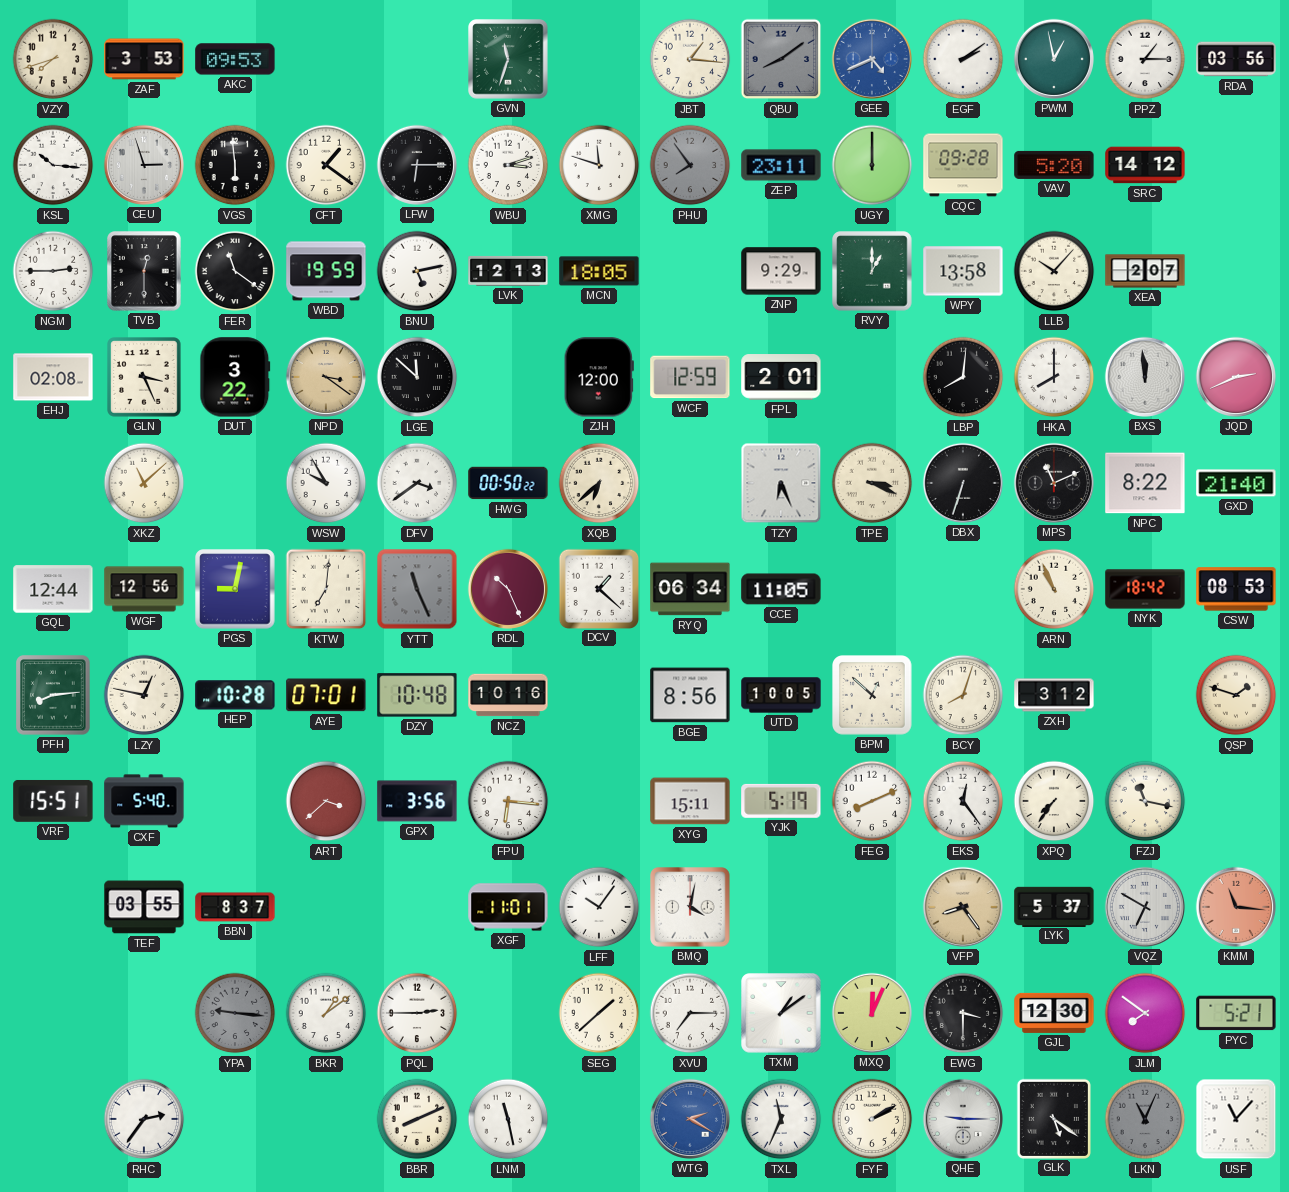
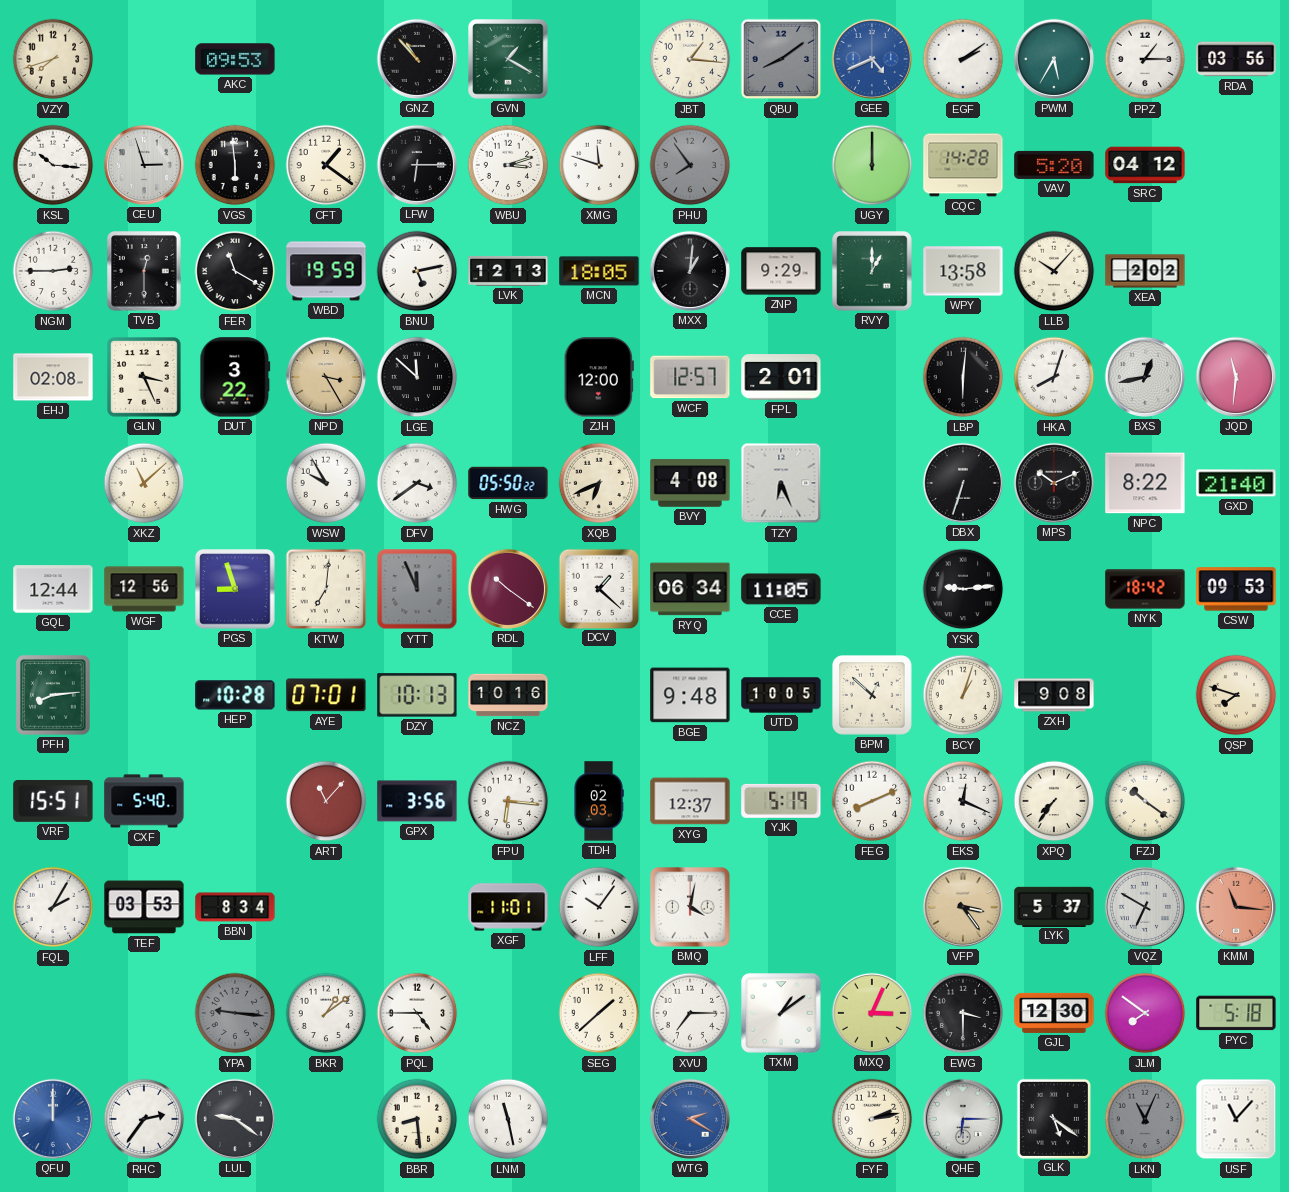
ZAF: 3:53 -> none
GNZ: none -> 10:53
GVN: 11:33 -> 1:20
PWM: 12:58 -> 5:35
ZEP: 23:11 -> none
CQC: 09:28 -> 14:28
SRC: 14:12 -> 04:12
FER: 11:21 -> 11:20
MXX: none -> 1:01
XEA: 2:07 -> 2:02
NPD: 3:21 -> 3:25
WCF: 12:59 -> 12:57
LBP: 8:01 -> 6:01
HKA: 8:00 -> 8:03
BXS: 11:59 -> 12:43
JQD: 2:41 -> 11:31
HWG: 00:50 -> 05:50
XQB: 6:38 -> 6:41
BVY: none -> 4:08
TPE: 3:19 -> none
MPS: 11:11 -> 10:11
PGS: 9:02 -> 8:57
YTT: 11:26 -> 11:56
RDL: 10:26 -> 10:21
YSK: none -> 9:14
ARN: 10:56 -> none
CSW: 08:53 -> 09:53
LZY: 12:47 -> none
DZY: 10:48 -> 10:13
BGE: 8:56 -> 9:48
BCY: 8:03 -> 1:03
ZXH: 3:12 -> 9:08
QSP: 1:48 -> 7:48
ART: 3:38 -> 11:07
TDH: none -> 02:03
XYG: 15:11 -> 12:37
EKS: 12:24 -> 12:19
FZJ: 11:17 -> 10:21
FQL: none -> 2:05
TEF: 03:55 -> 03:53
BBN: 8:37 -> 8:34
VFP: 8:24 -> 3:24
PQL: 2:45 -> 4:45
MXQ: 12:04 -> 3:04
PYC: 5:21 -> 5:18
QFU: none -> 12:00
LUL: none -> 9:21
BBR: 8:11 -> 8:29
TXL: 11:34 -> none
FYF: 2:10 -> 2:13
QHE: 9:15 -> 6:15
